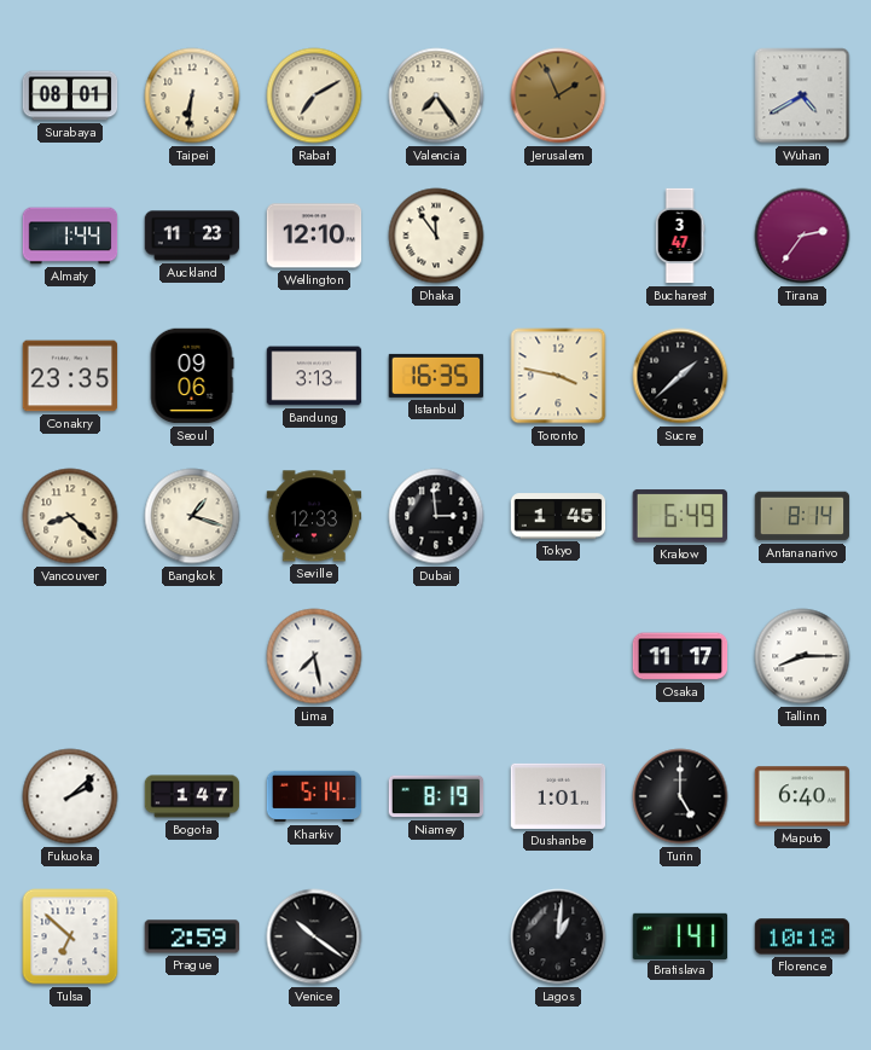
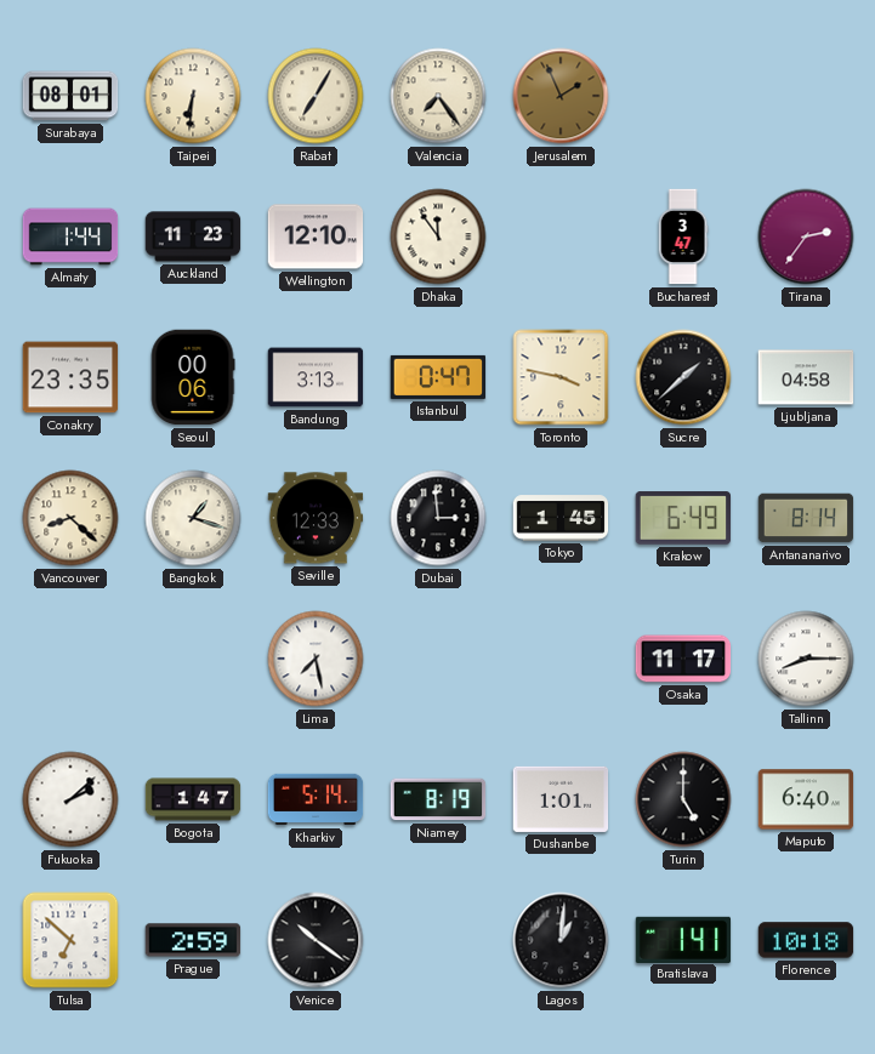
Rabat: 7:10 -> 7:05
Wuhan: 4:40 -> none
Seoul: 09:06 -> 00:06
Istanbul: 16:35 -> 0:47
Ljubljana: none -> 04:58
